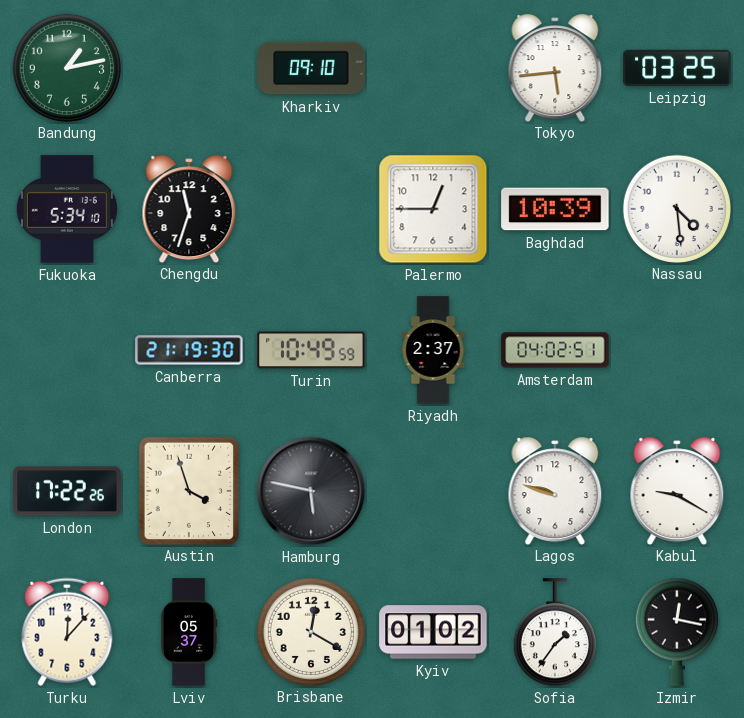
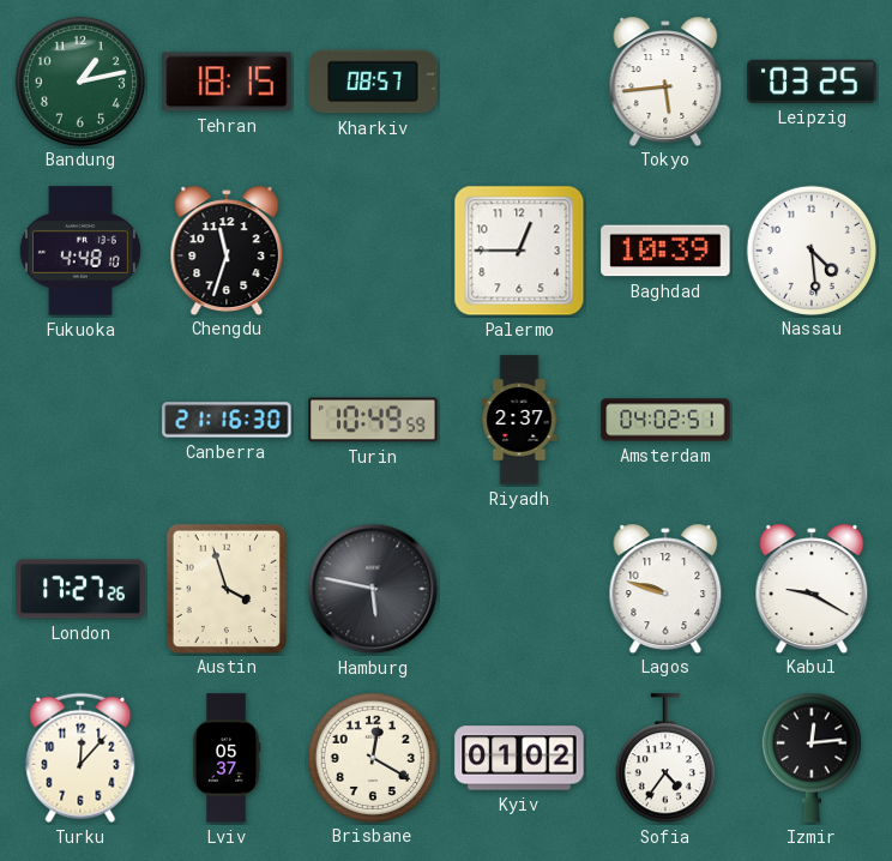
Tehran: none -> 18:15
Kharkiv: 09:10 -> 08:57
Fukuoka: 5:34 -> 4:48
Canberra: 21:19 -> 21:16
London: 17:22 -> 17:27
Sofia: 1:36 -> 4:36
Izmir: 12:17 -> 12:14
